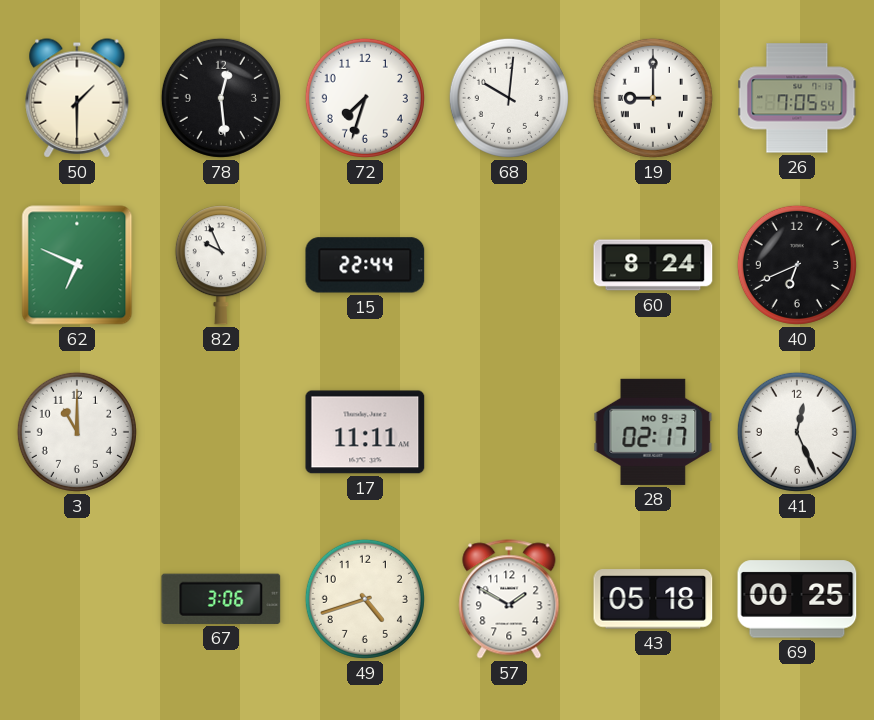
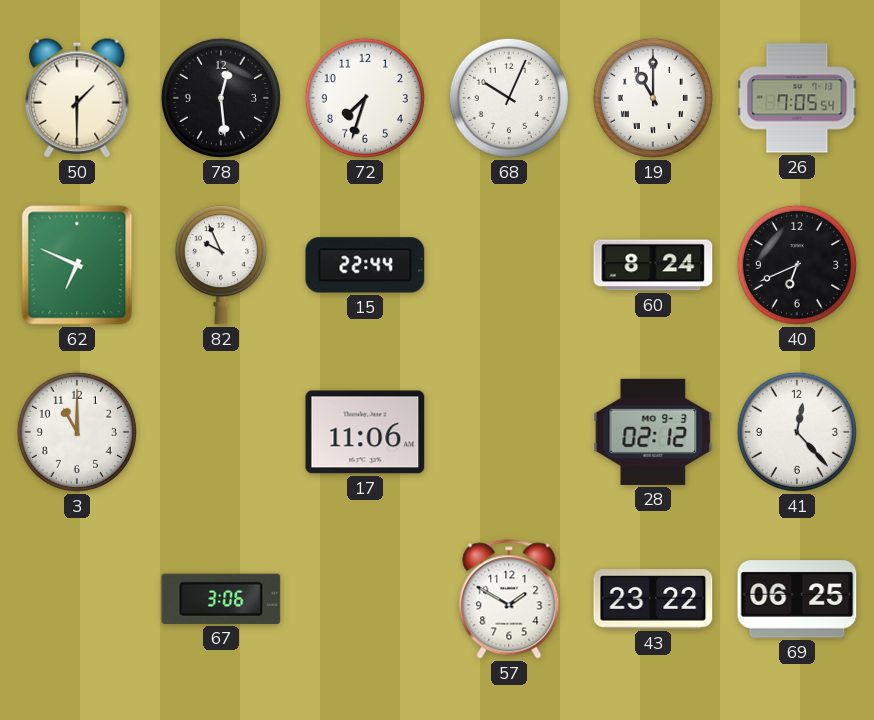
68: 10:01 -> 10:04
19: 9:00 -> 11:00
17: 11:11 -> 11:06
28: 02:17 -> 02:12
41: 12:26 -> 12:23
49: 4:42 -> none
43: 05:18 -> 23:22
69: 00:25 -> 06:25
